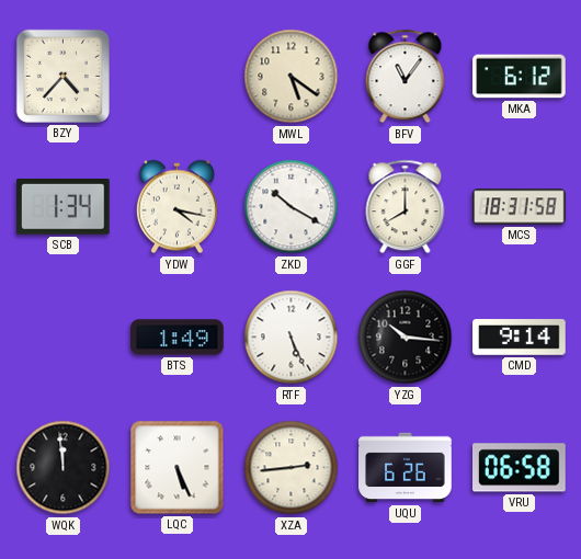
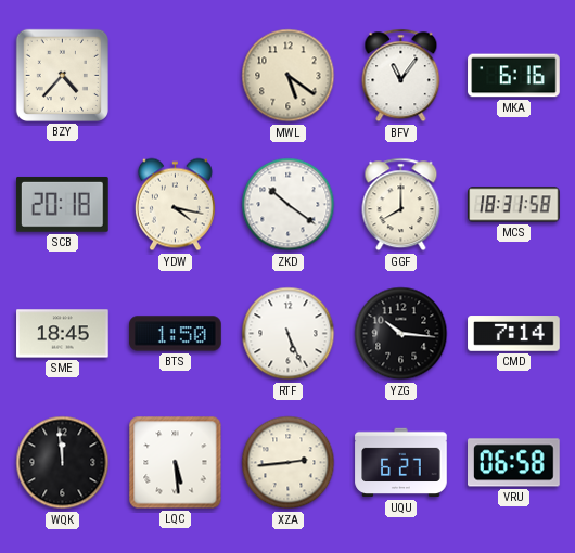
MKA: 6:12 -> 6:16
SCB: 1:34 -> 20:18
ZKD: 10:20 -> 10:21
SME: none -> 18:45
BTS: 1:49 -> 1:50
CMD: 9:14 -> 7:14
LQC: 5:26 -> 5:29
UQU: 6:26 -> 6:27
